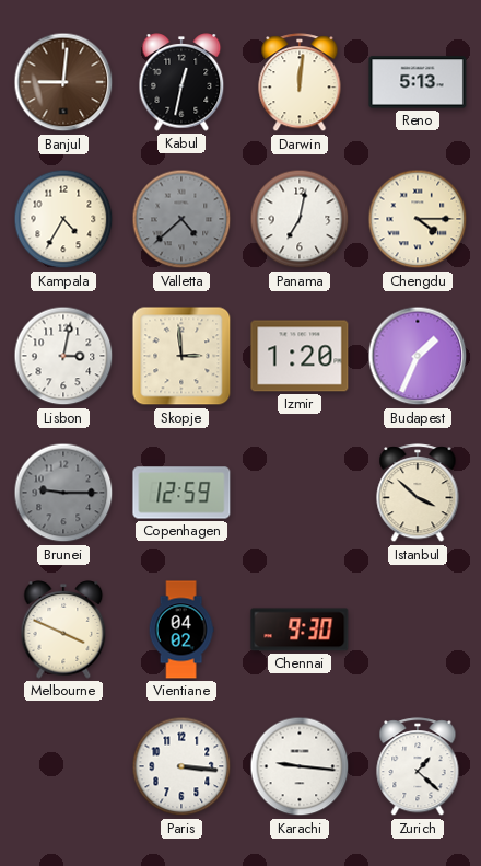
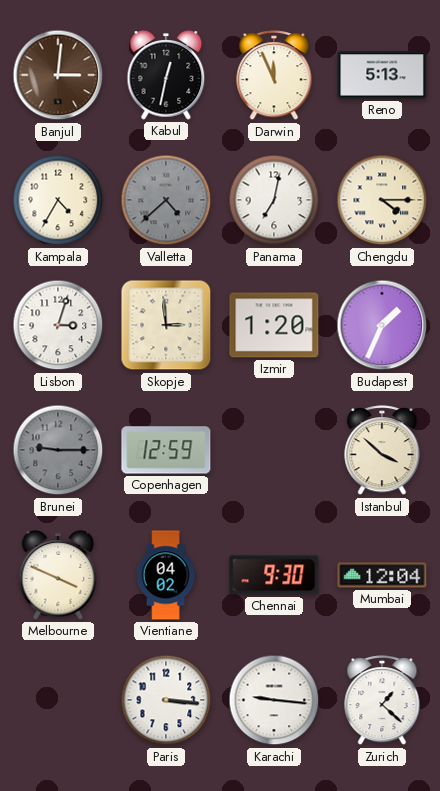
Banjul: 9:01 -> 3:01
Darwin: 12:01 -> 11:56
Lisbon: 3:02 -> 3:03
Mumbai: none -> 12:04
